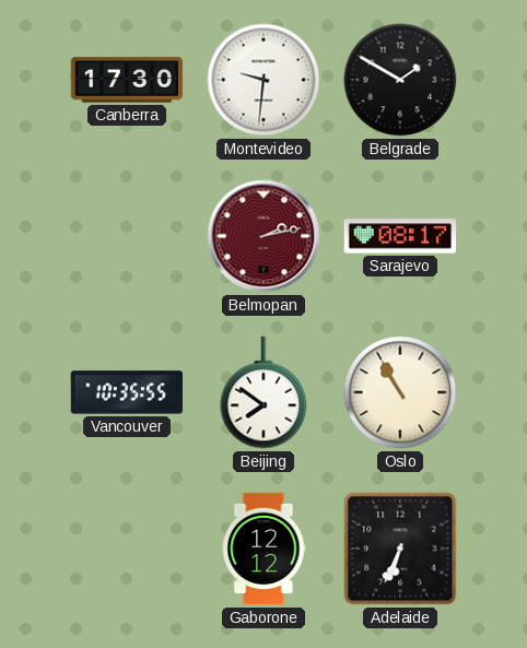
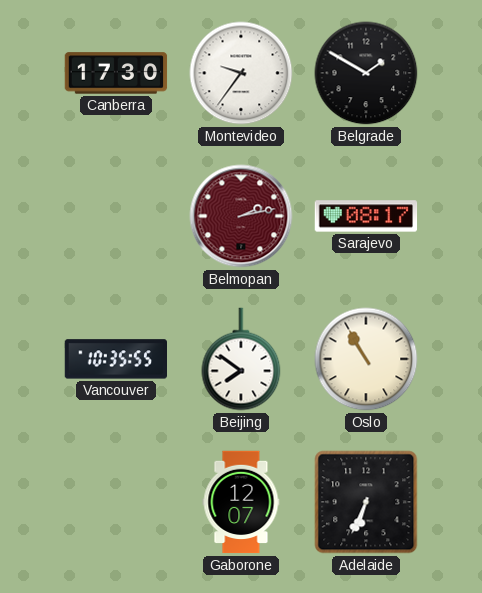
Montevideo: 9:31 -> 9:36
Gaborone: 12:12 -> 12:07
